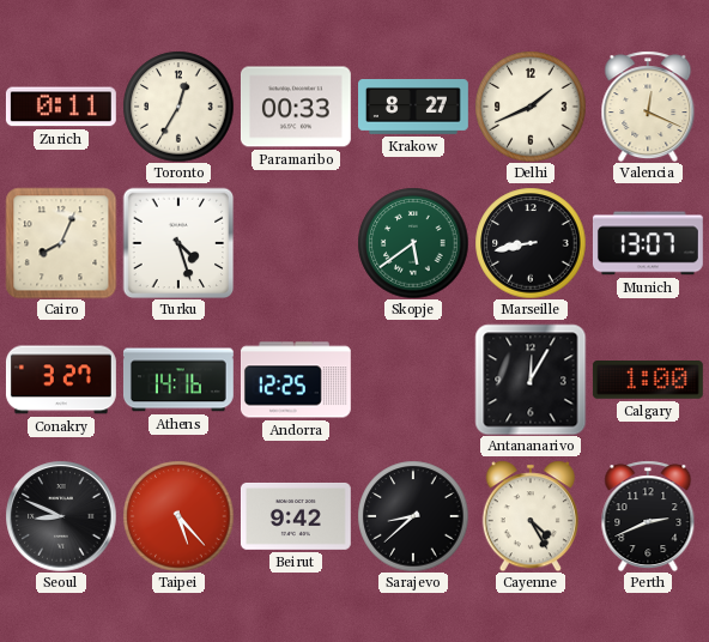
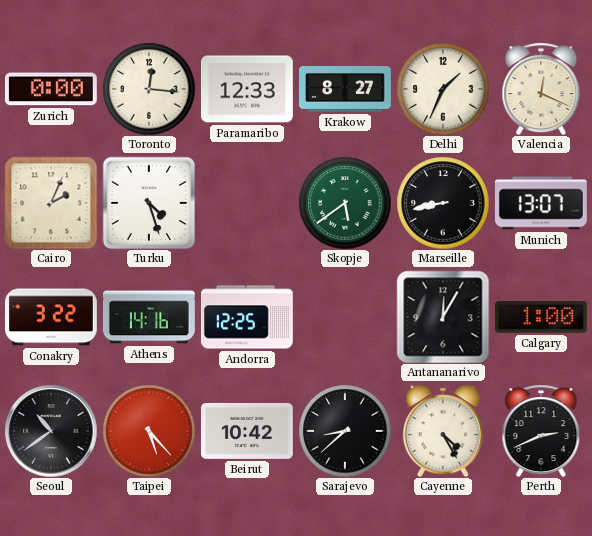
Zurich: 0:11 -> 0:00
Toronto: 12:35 -> 12:16
Paramaribo: 00:33 -> 12:33
Delhi: 1:41 -> 1:34
Cairo: 8:04 -> 2:04
Conakry: 3:27 -> 3:22
Seoul: 8:49 -> 10:39
Beirut: 9:42 -> 10:42
